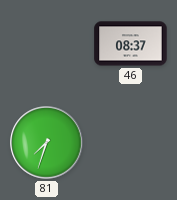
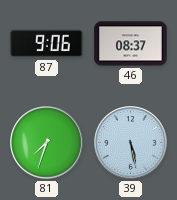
87: none -> 9:06
39: none -> 5:28
